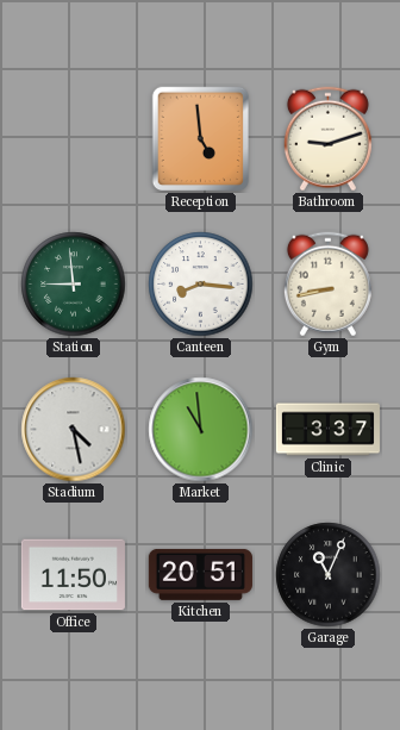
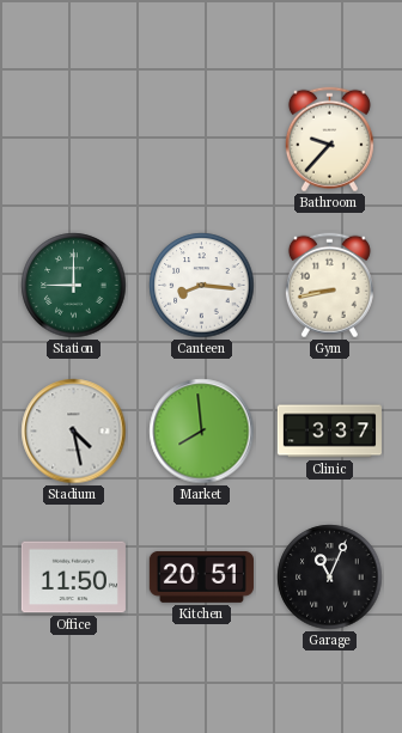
Reception: 4:59 -> none
Bathroom: 9:12 -> 9:37
Station: 8:59 -> 9:00
Market: 10:59 -> 7:59
